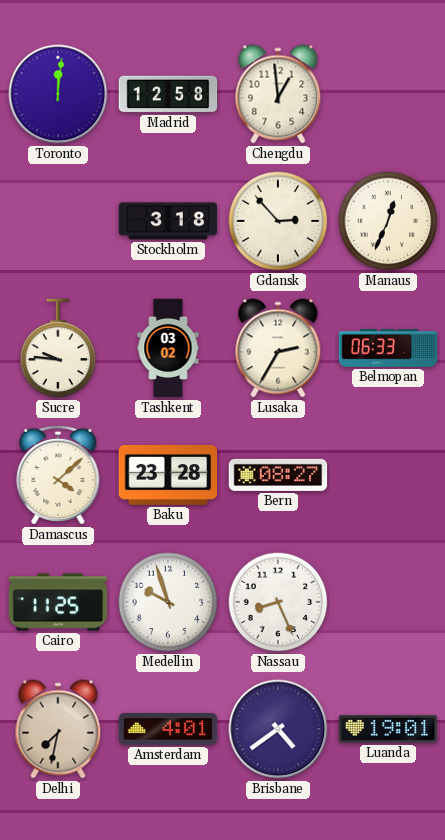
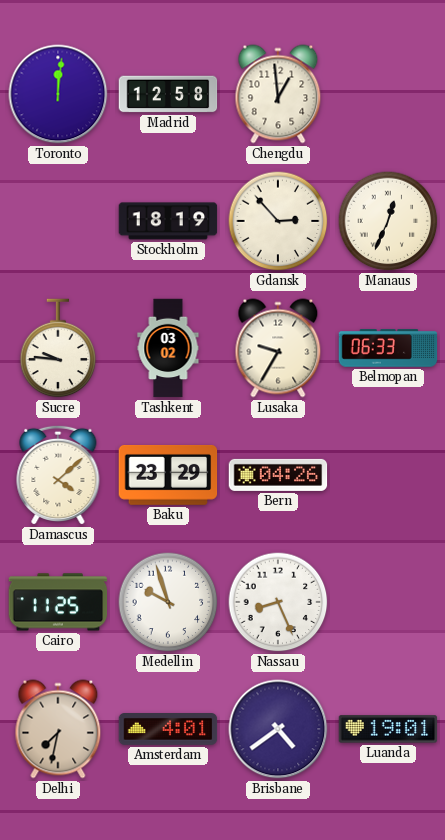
Stockholm: 3:18 -> 18:19
Lusaka: 2:35 -> 9:35
Baku: 23:28 -> 23:29
Bern: 08:27 -> 04:26
